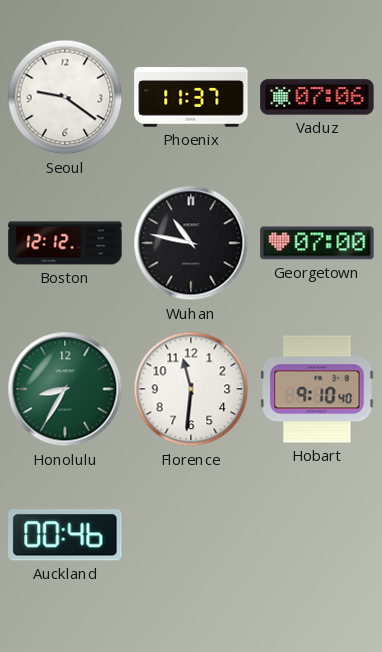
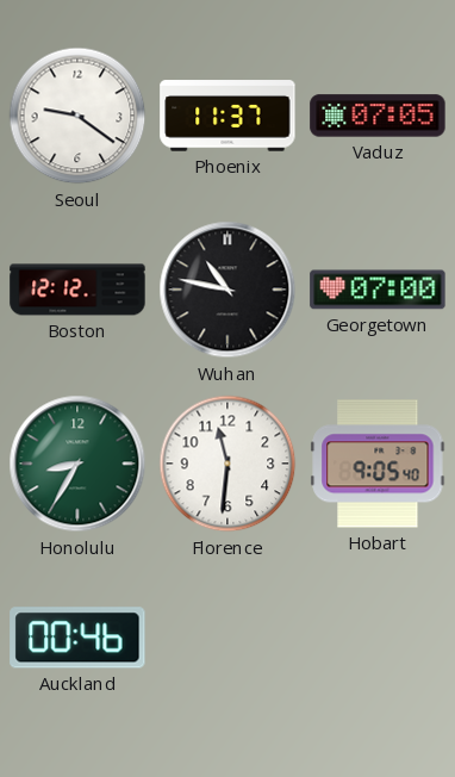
Vaduz: 07:06 -> 07:05
Hobart: 9:10 -> 9:05
